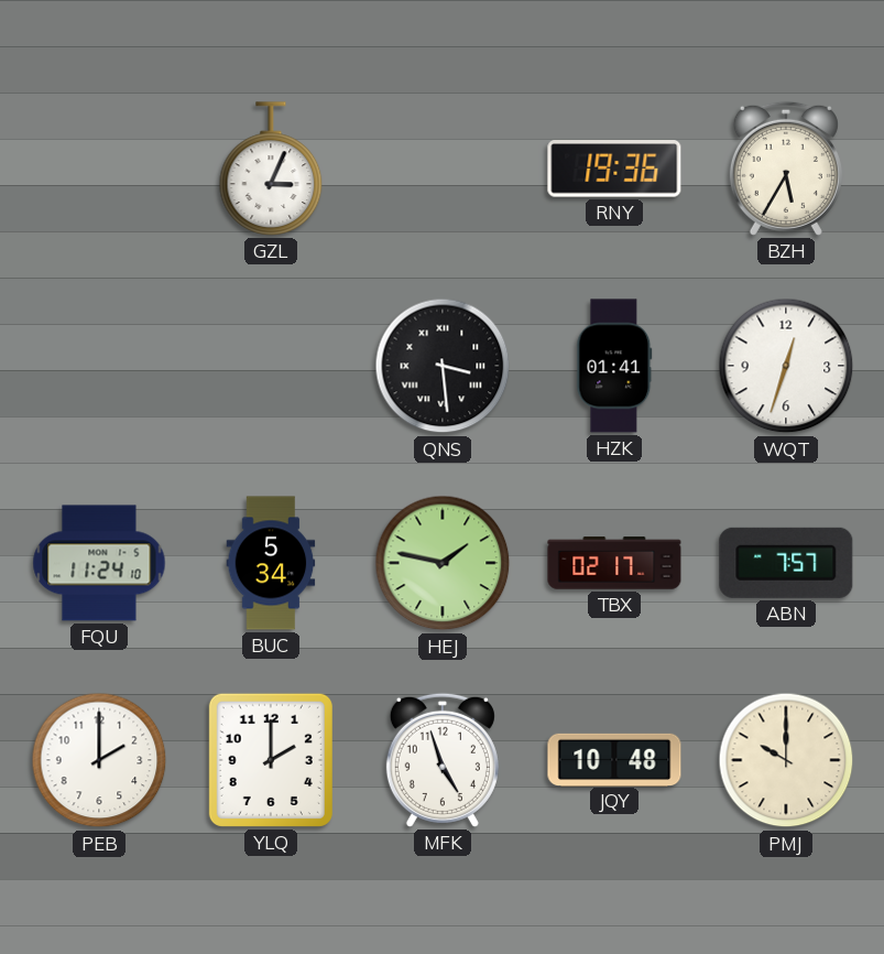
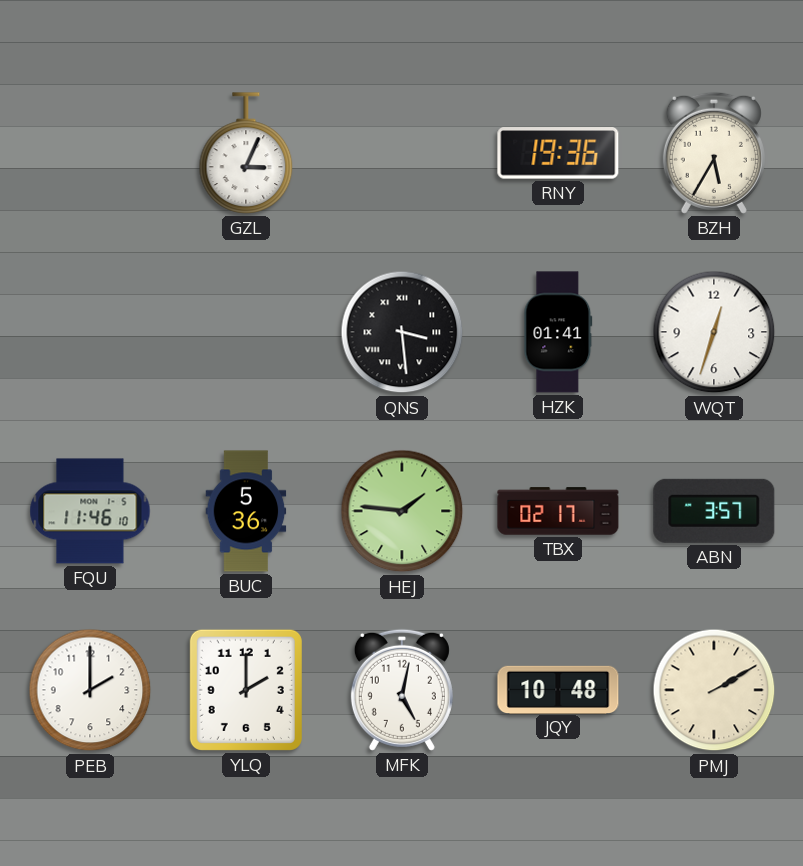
FQU: 11:24 -> 11:46
BUC: 5:34 -> 5:36
HEJ: 1:47 -> 1:46
ABN: 7:57 -> 3:57
MFK: 4:57 -> 5:02
PMJ: 10:00 -> 2:10
